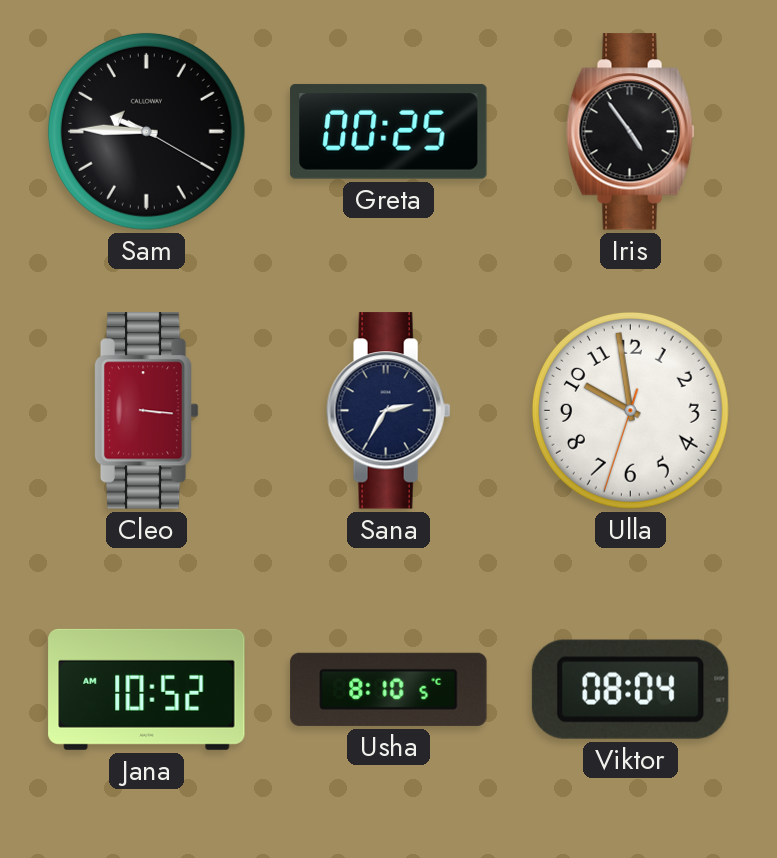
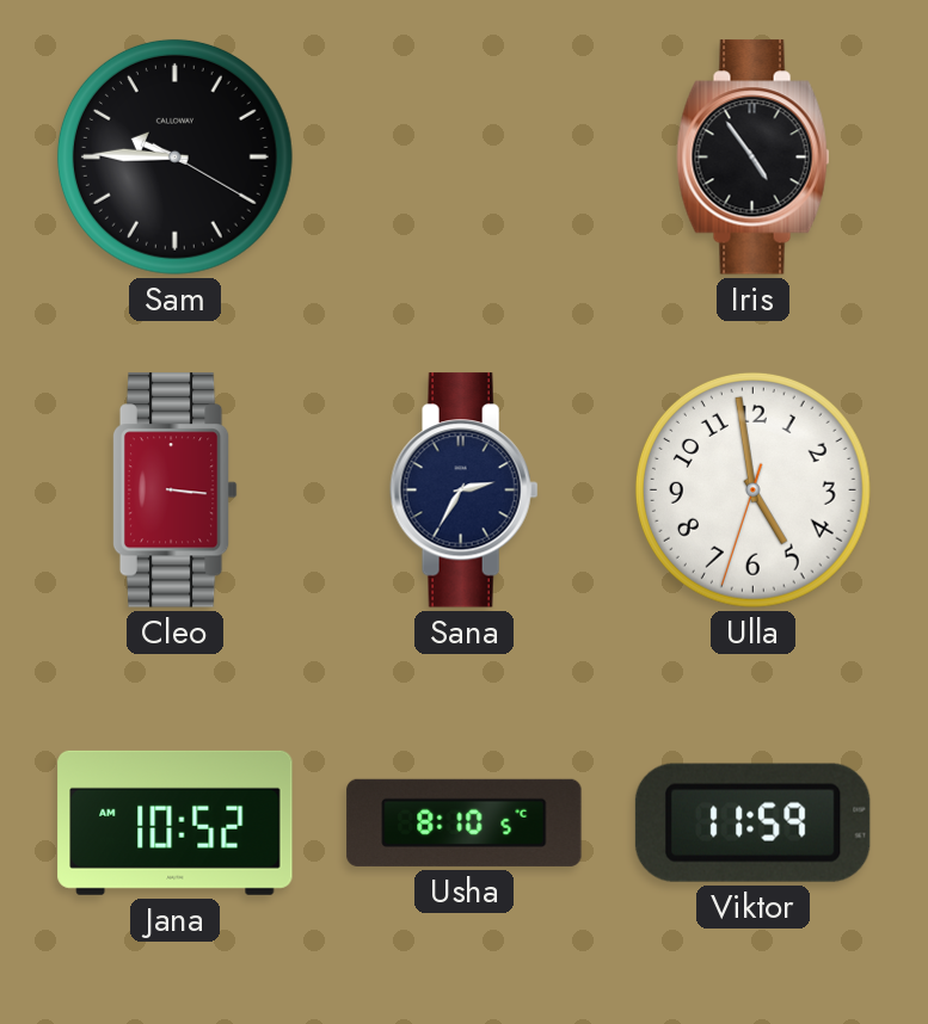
Greta: 00:25 -> none
Ulla: 9:58 -> 4:58
Viktor: 08:04 -> 11:59
